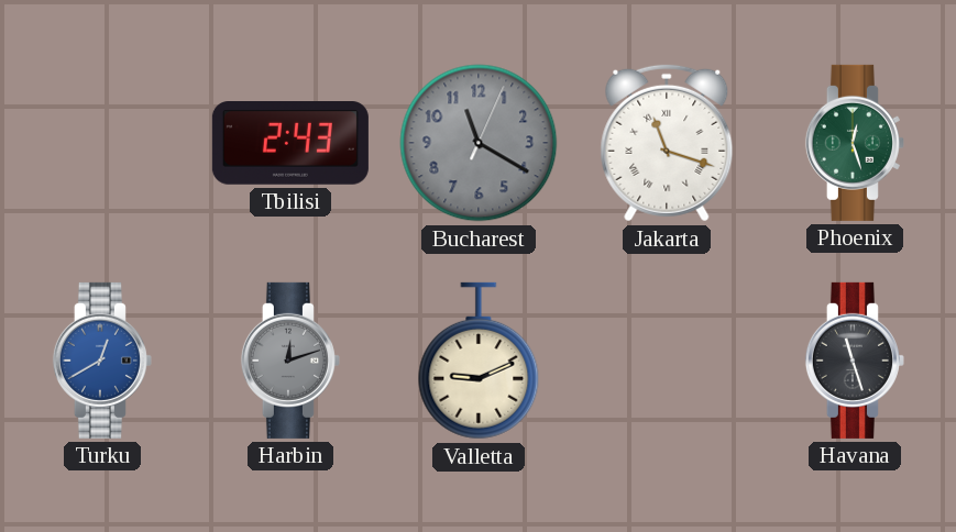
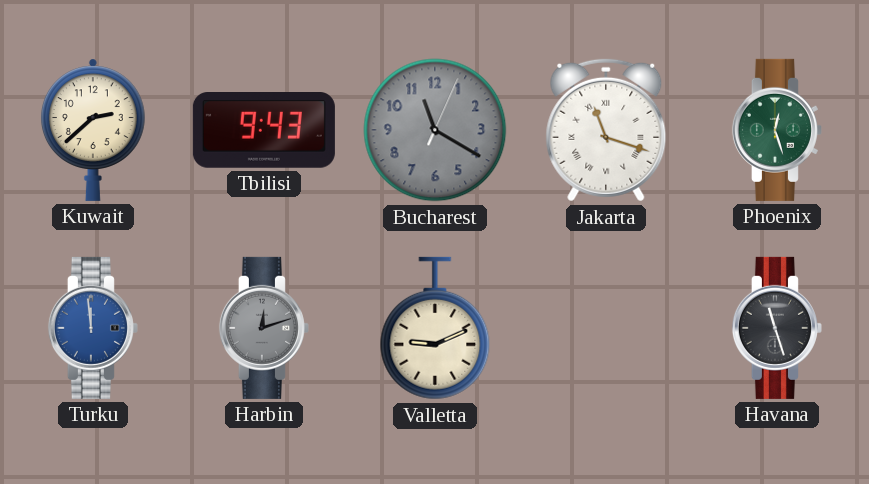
Kuwait: none -> 2:38
Tbilisi: 2:43 -> 9:43
Turku: 12:40 -> 11:59
